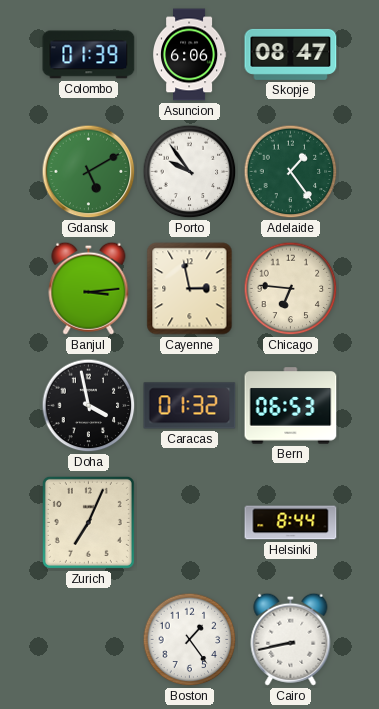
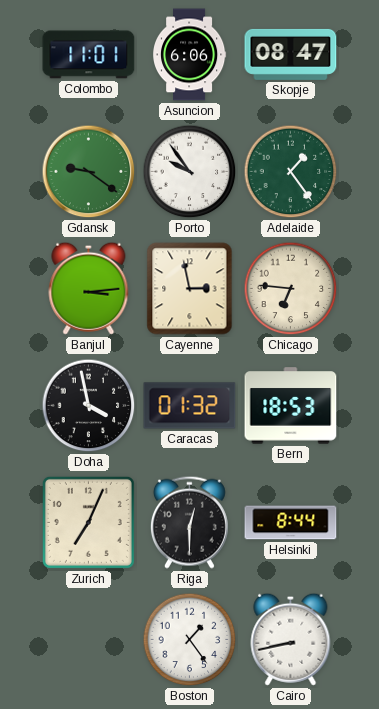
Colombo: 01:39 -> 11:01
Gdansk: 5:10 -> 9:21
Bern: 06:53 -> 18:53
Riga: none -> 12:30
